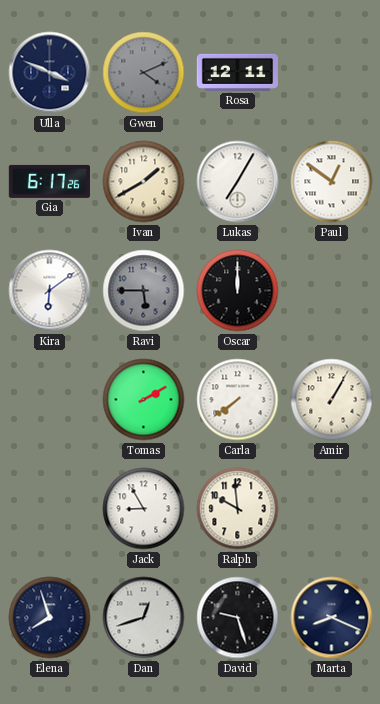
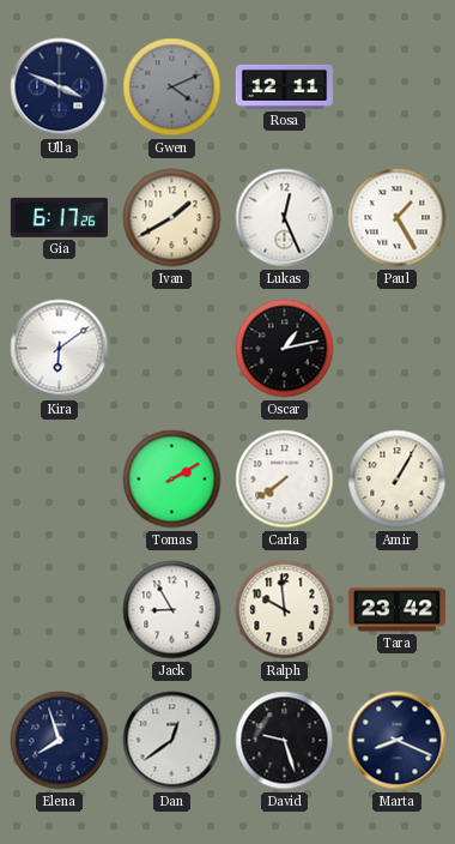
Lukas: 7:05 -> 12:26
Paul: 12:51 -> 1:25
Ravi: 5:45 -> none
Oscar: 12:00 -> 1:13
Tara: none -> 23:42
Dan: 12:42 -> 12:39
